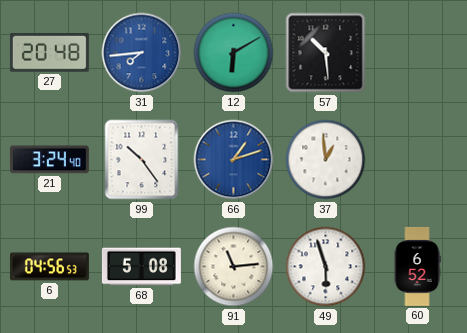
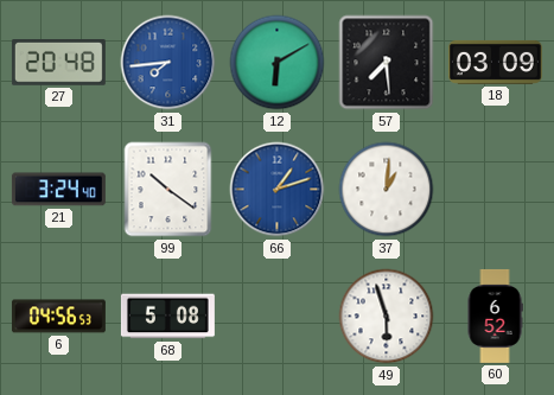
57: 10:29 -> 7:29
18: none -> 03:09
99: 10:24 -> 10:21
37: 12:59 -> 1:01
91: 11:14 -> none
